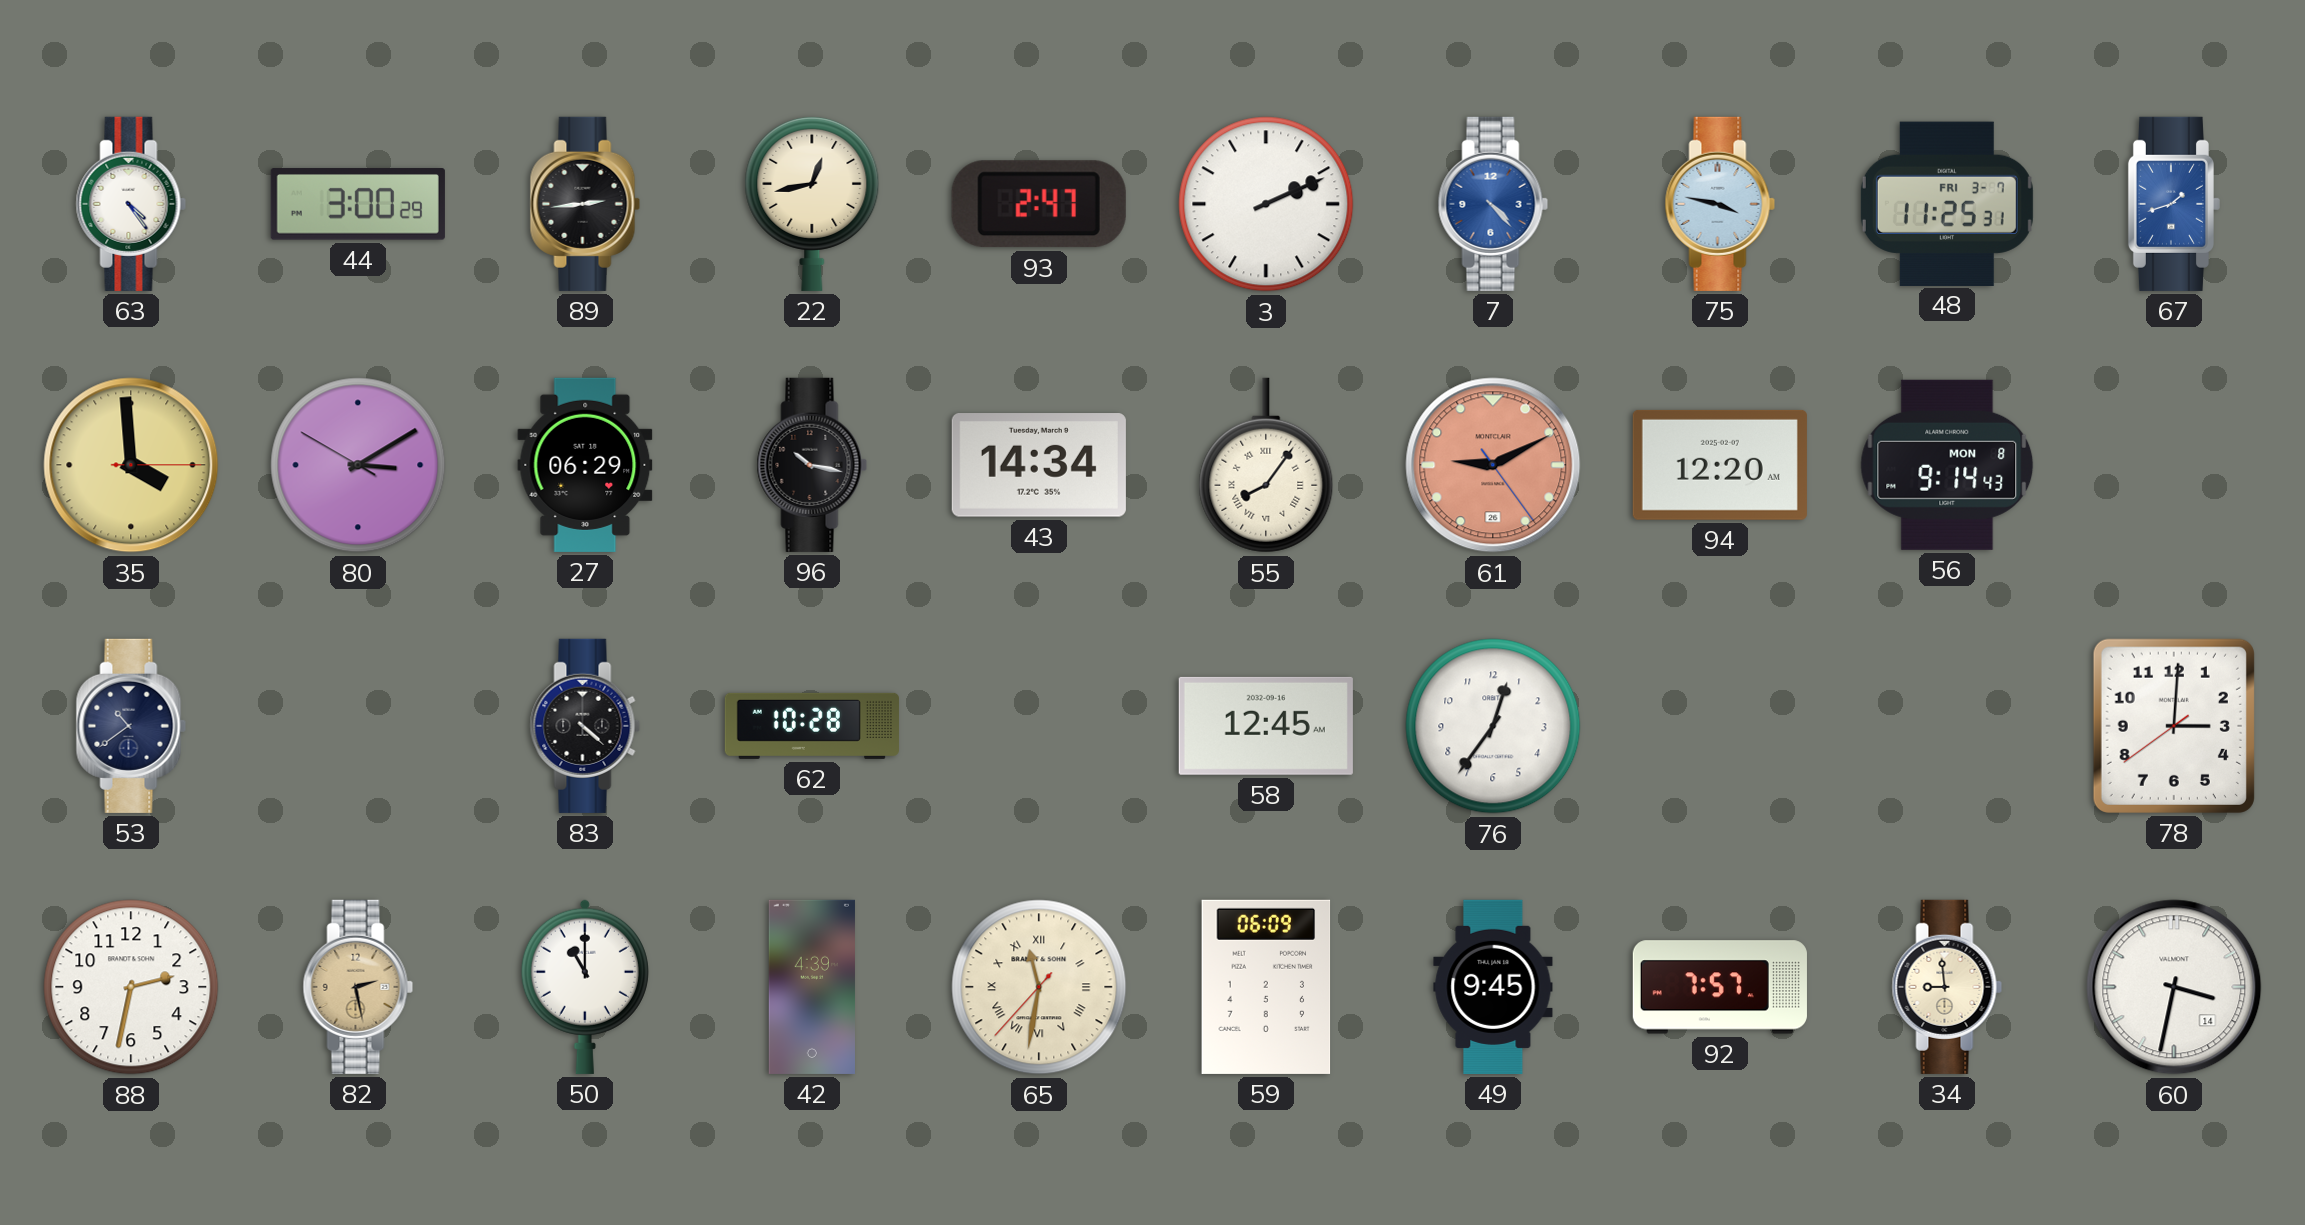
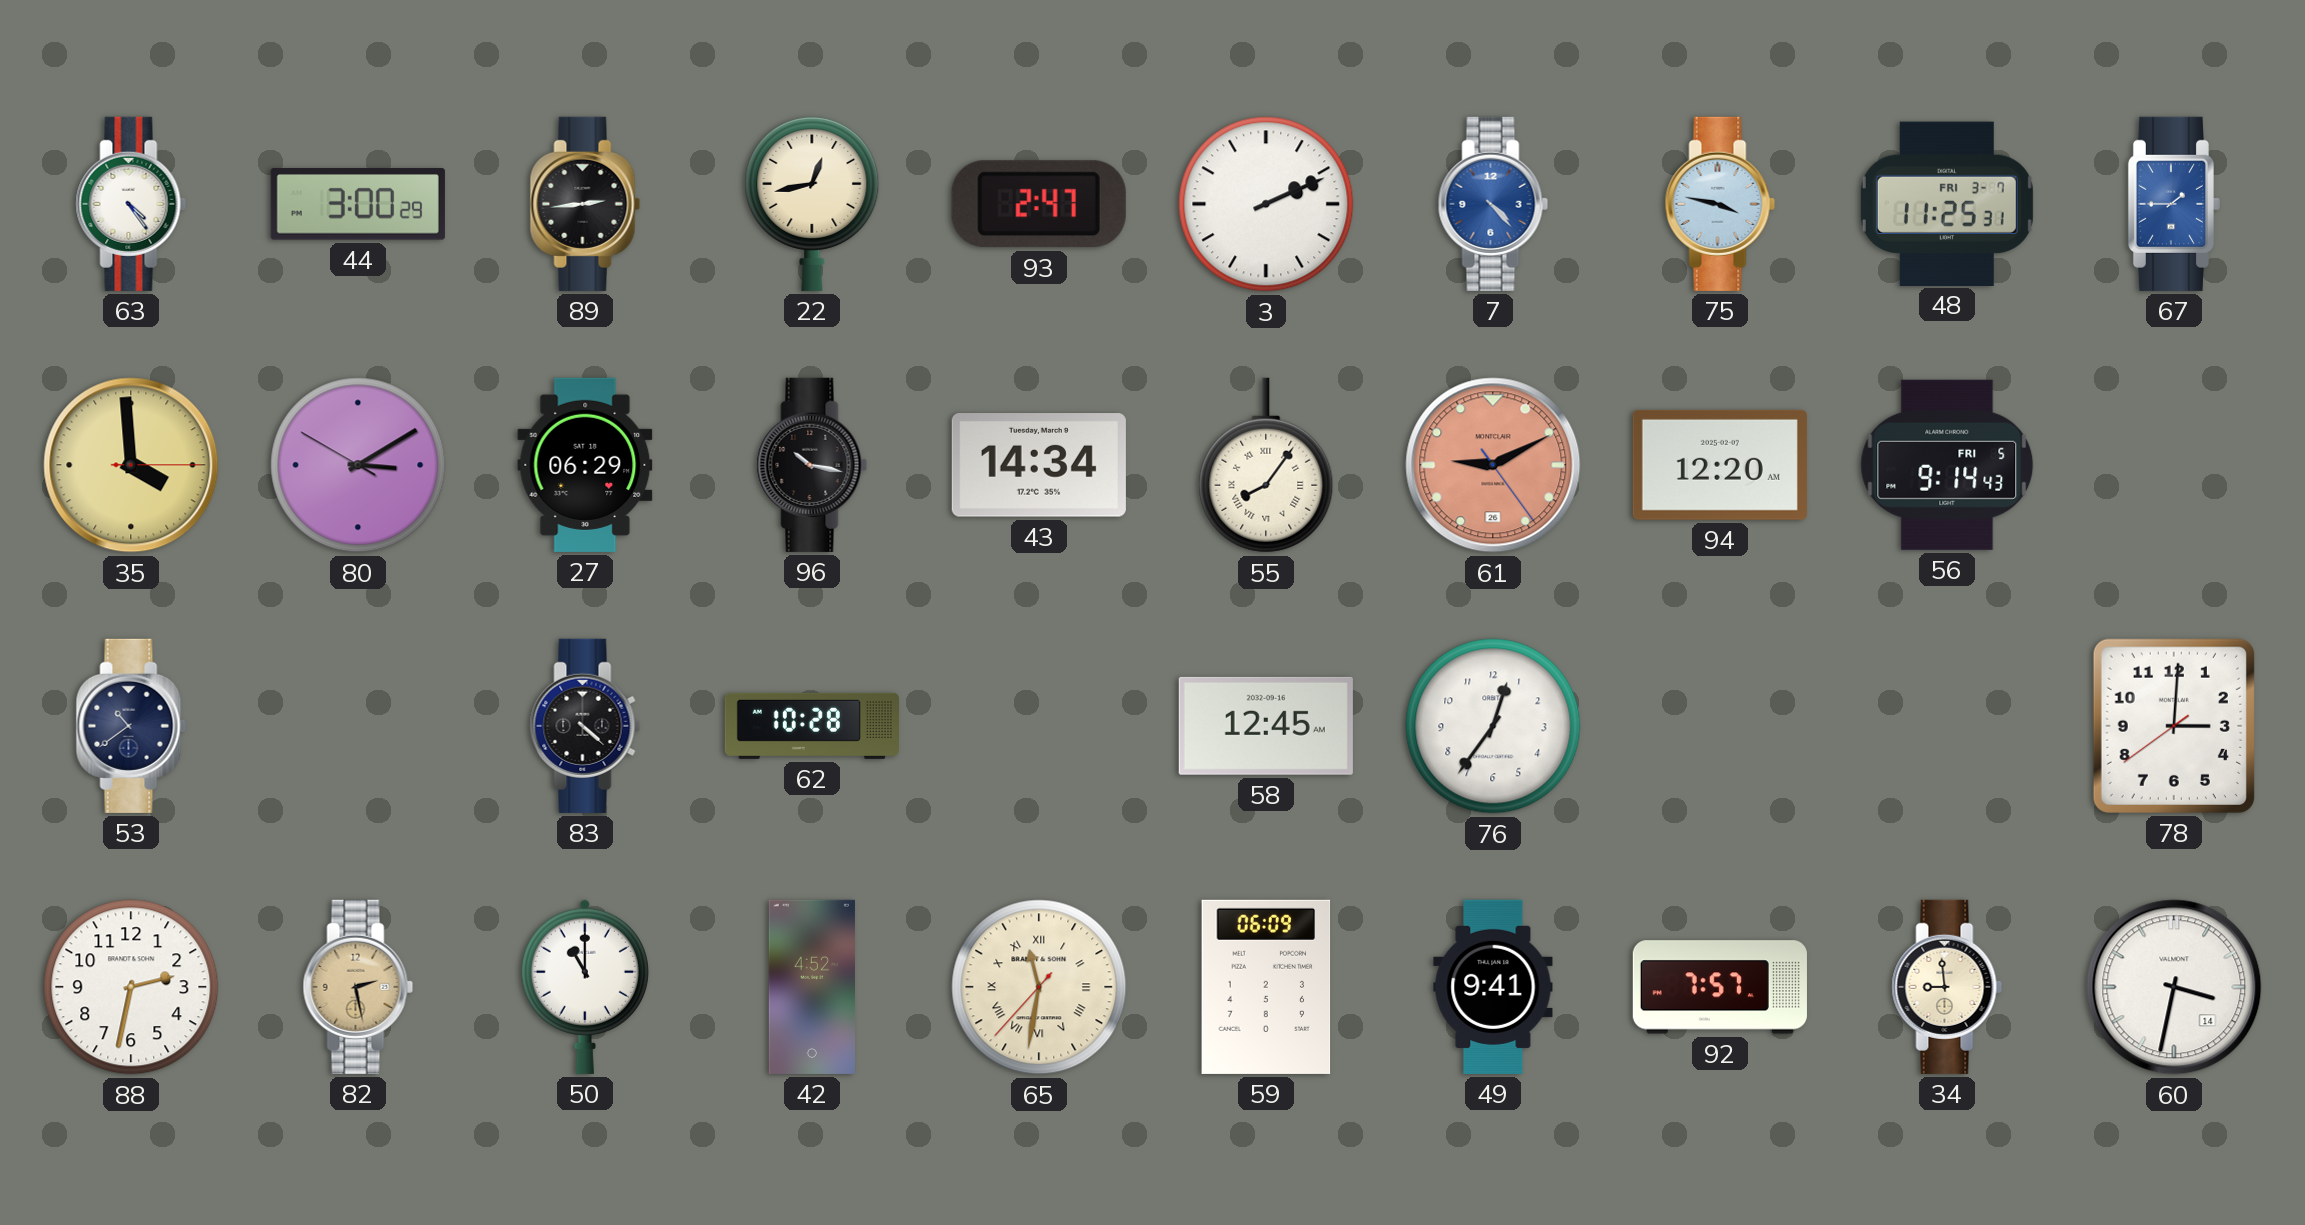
67: 1:42 -> 1:45
56 date: MON 8 -> FRI 5
42: 4:39 -> 4:52
49: 9:45 -> 9:41
